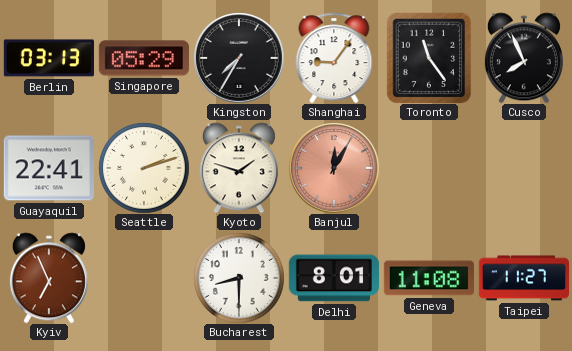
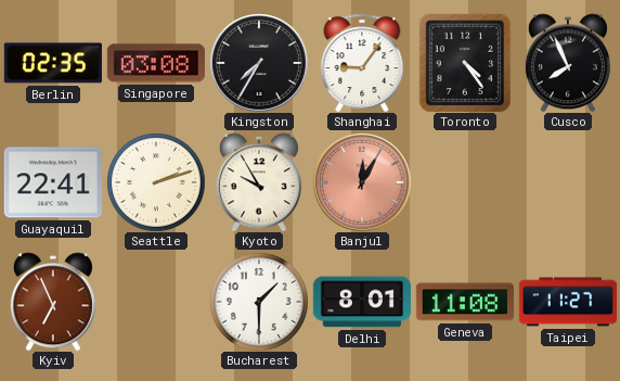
Berlin: 03:13 -> 02:35
Singapore: 05:29 -> 03:08
Toronto: 11:24 -> 4:24
Kyoto: 1:48 -> 9:55
Bucharest: 8:30 -> 1:30
